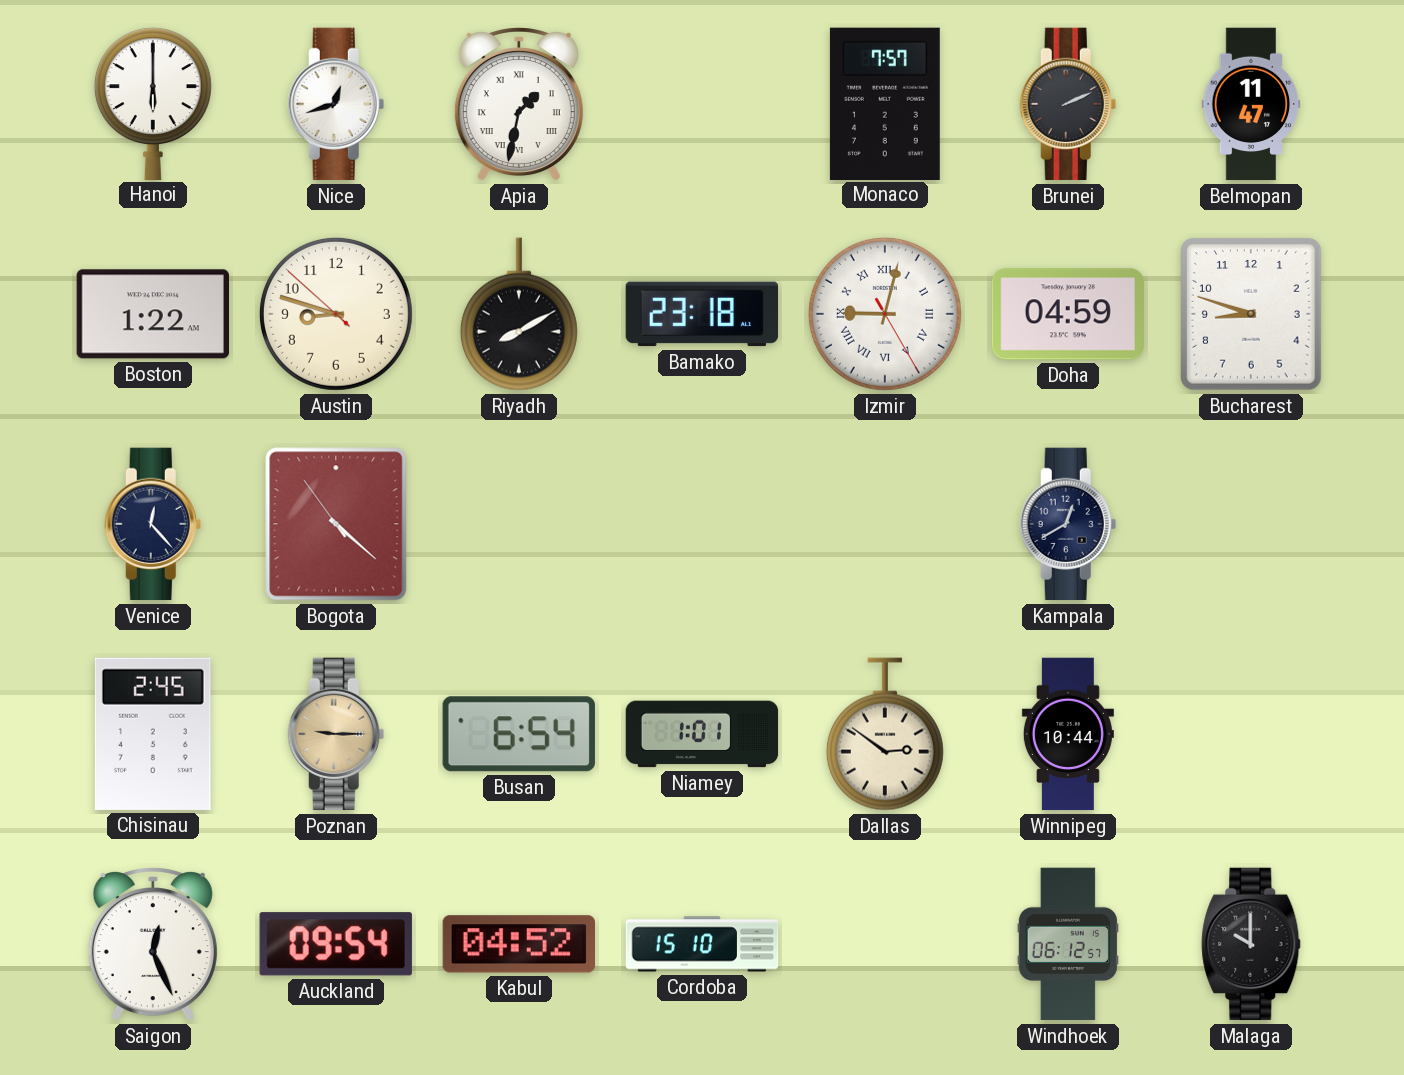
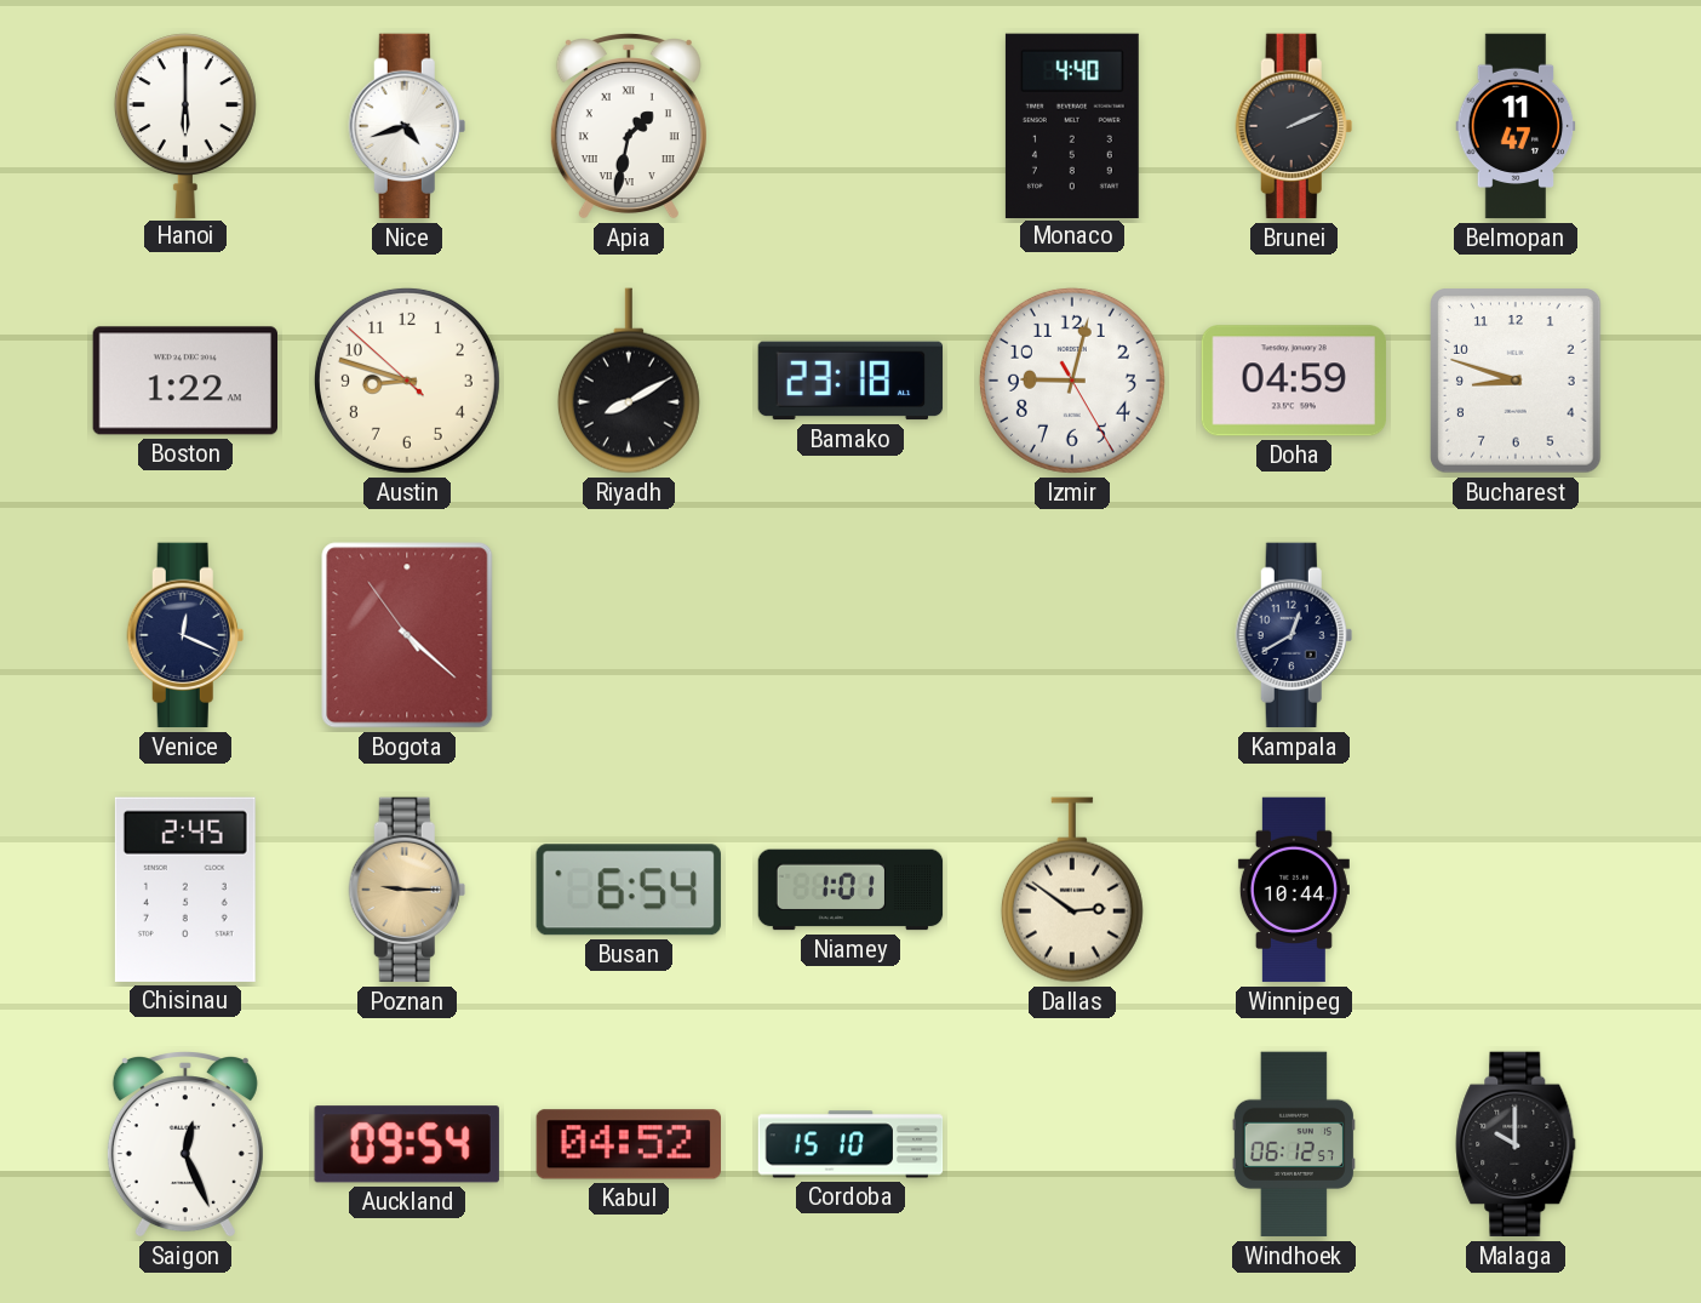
Nice: 12:42 -> 4:42
Monaco: 7:57 -> 4:40
Izmir numerals: Roman -> Arabic
Venice: 12:23 -> 12:19
